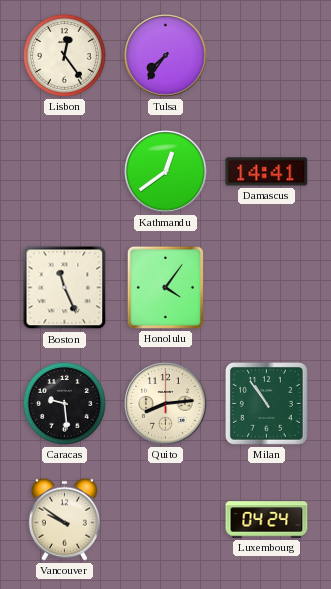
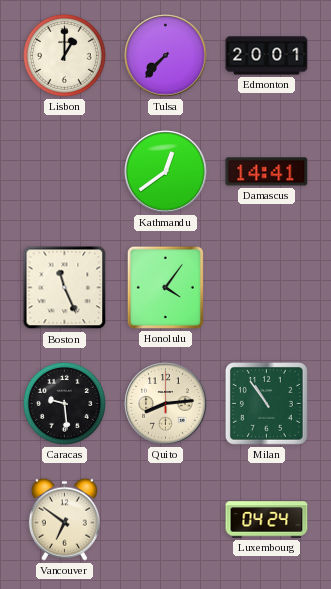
Lisbon: 12:24 -> 1:00
Tulsa: 7:36 -> 7:37
Edmonton: none -> 20:01
Vancouver: 9:51 -> 6:51
